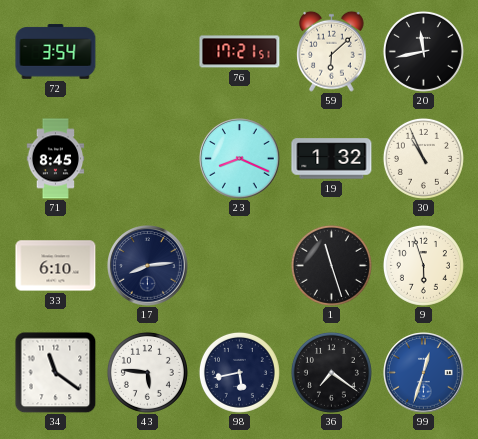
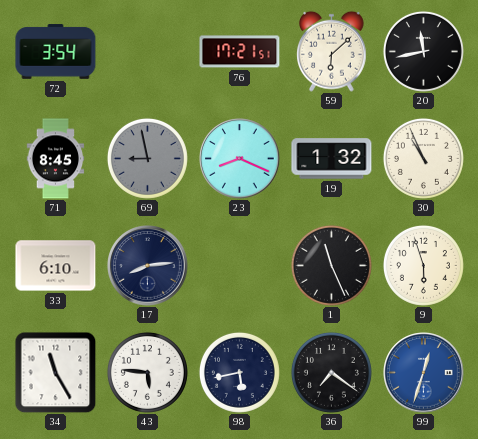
69: none -> 8:58
1: 11:27 -> 11:26
34: 11:21 -> 11:25
